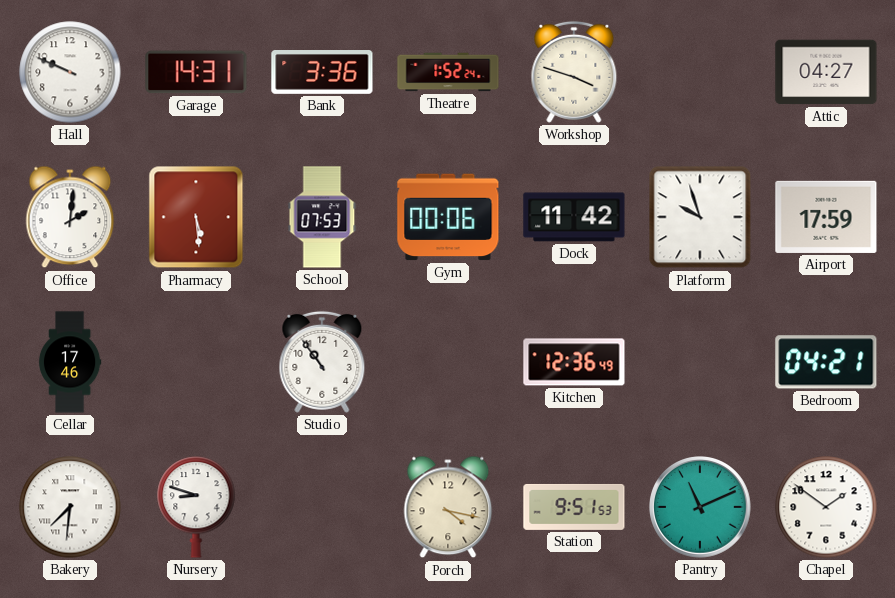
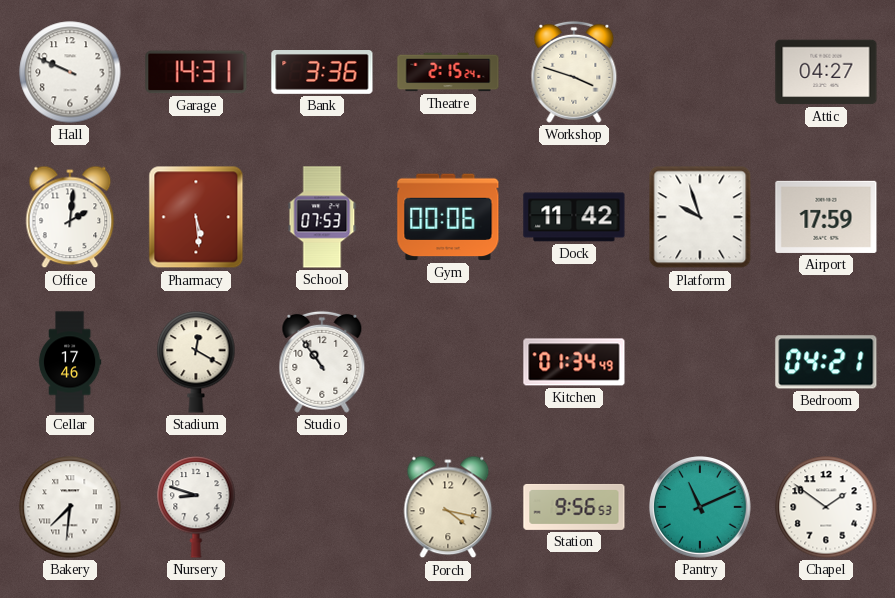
Theatre: 1:52 -> 2:15
Stadium: none -> 12:20
Kitchen: 12:36 -> 01:34
Station: 9:51 -> 9:56
